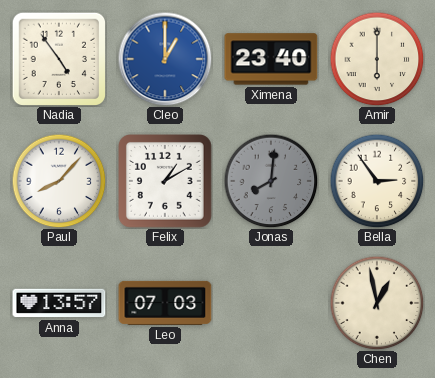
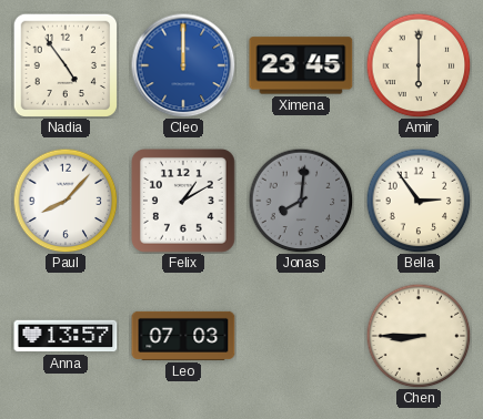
Cleo: 1:00 -> 12:00
Ximena: 23:40 -> 23:45
Chen: 12:58 -> 8:45
